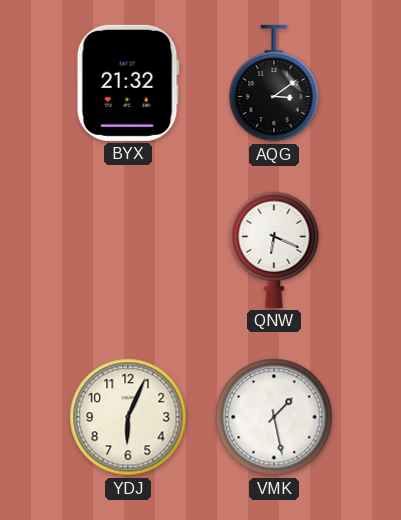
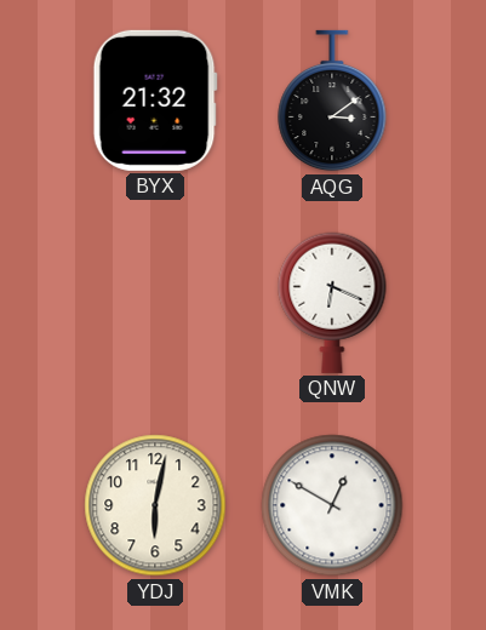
YDJ: 6:04 -> 6:02
VMK: 1:28 -> 12:50
